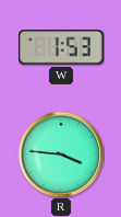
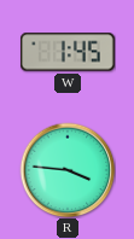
W: 1:53 -> 1:45
